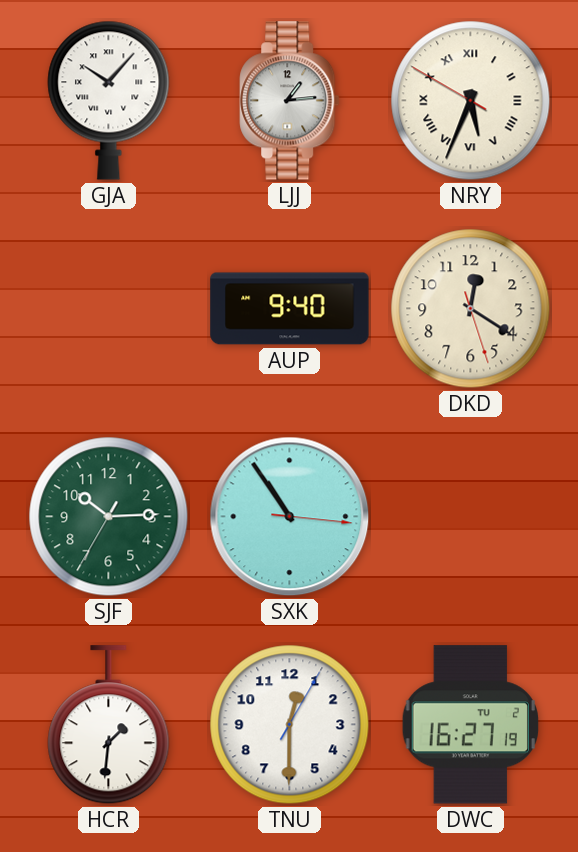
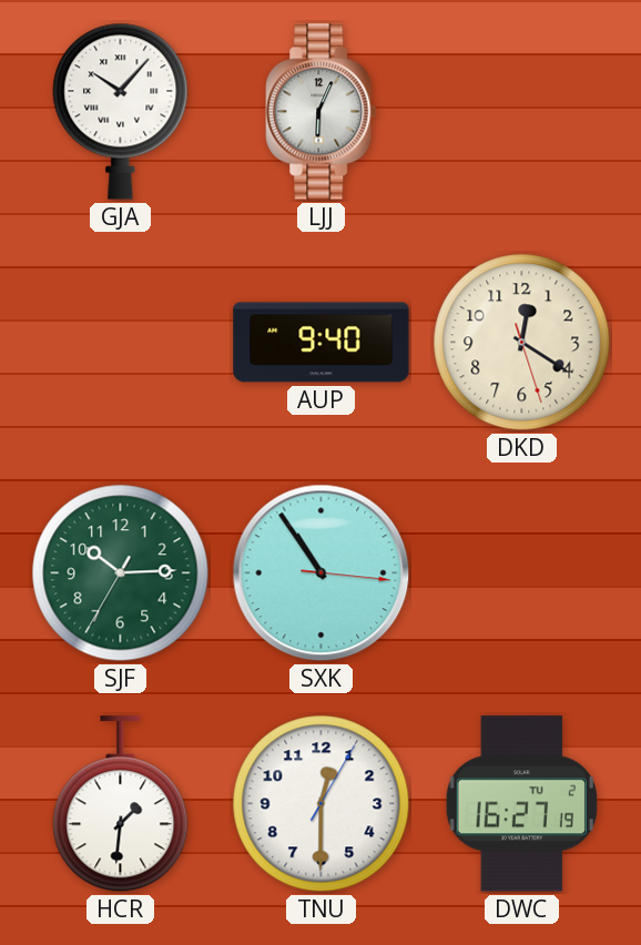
LJJ: 1:14 -> 6:04
NRY: 5:33 -> none
